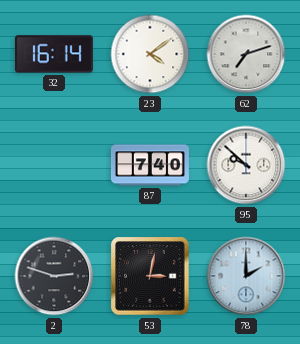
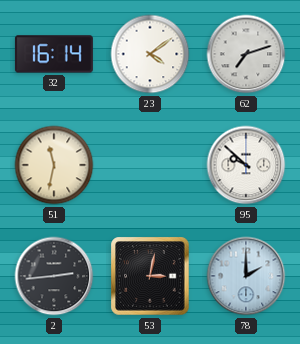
51: none -> 11:32
87: 7:40 -> none
2: 2:48 -> 2:44
